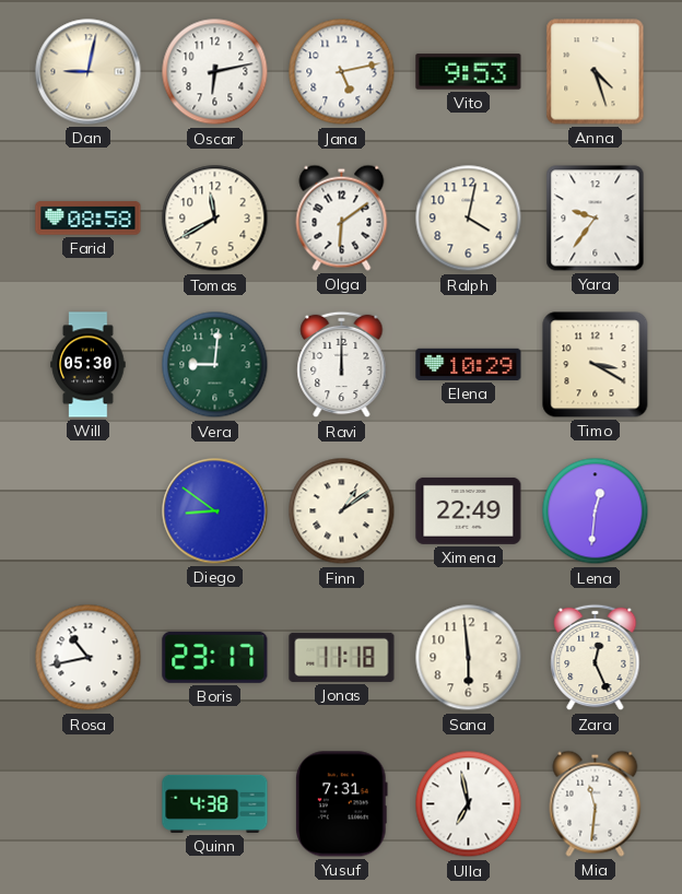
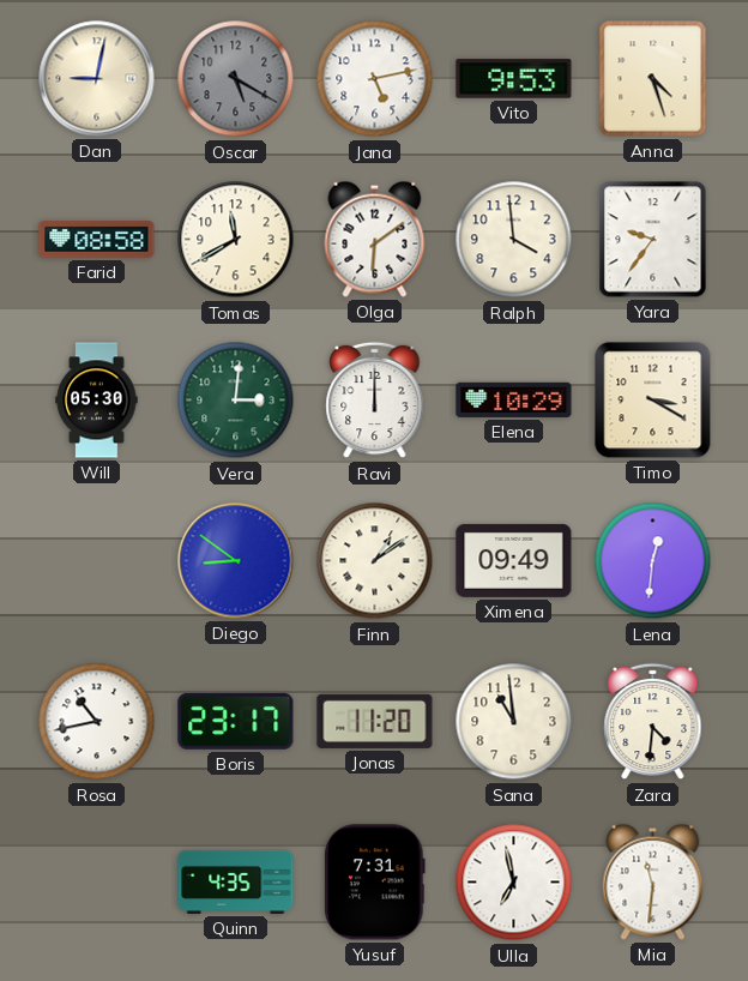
Oscar: 6:13 -> 5:20
Oscar dial: white -> grey
Ralph: 4:02 -> 3:59
Vera: 9:01 -> 3:01
Ximena: 22:49 -> 09:49
Jonas: 11:18 -> 11:20
Sana: 5:59 -> 10:59
Zara: 12:26 -> 4:31
Quinn: 4:38 -> 4:35
